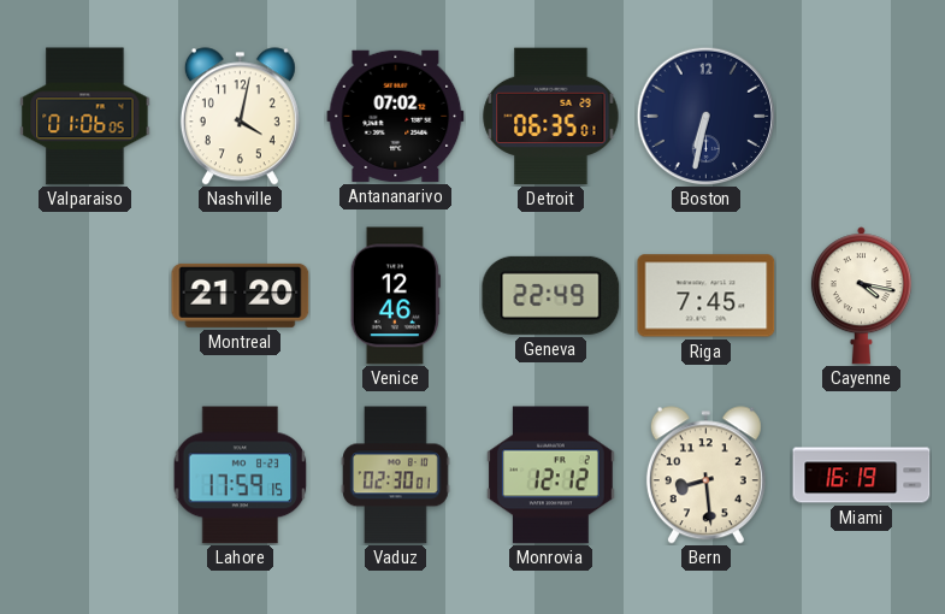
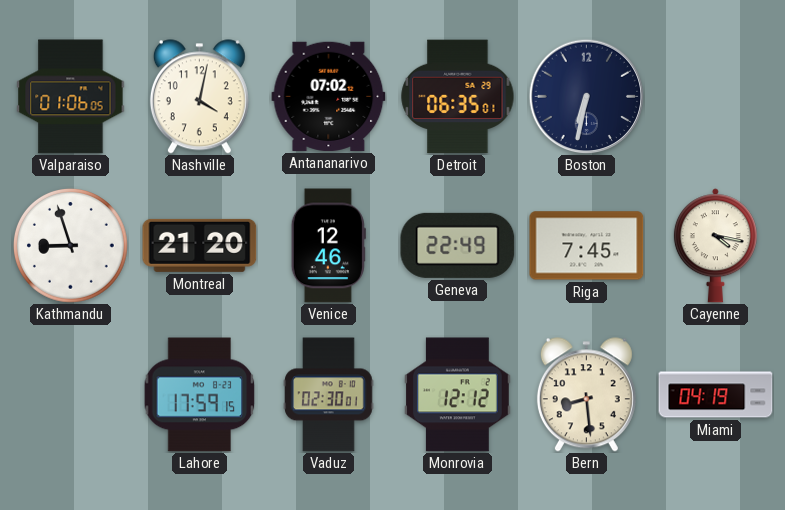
Kathmandu: none -> 8:57
Miami: 16:19 -> 04:19
